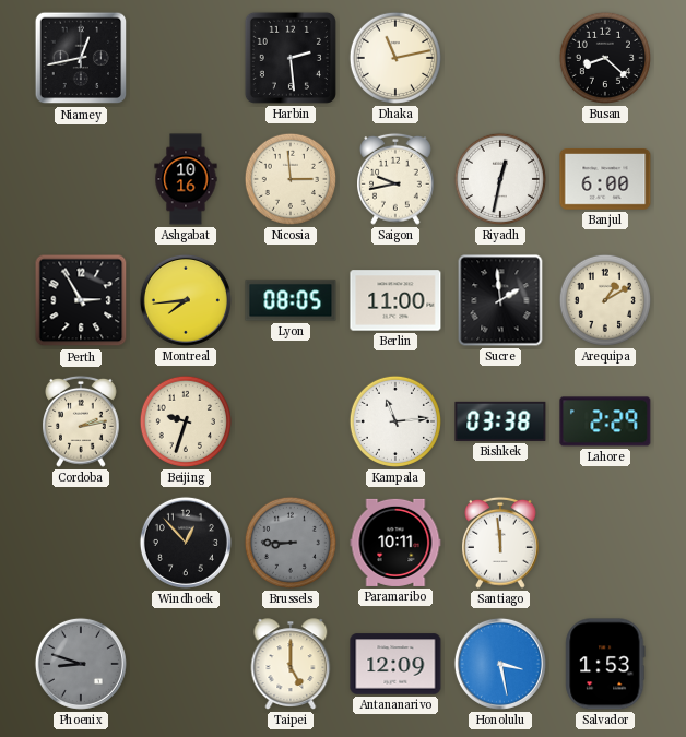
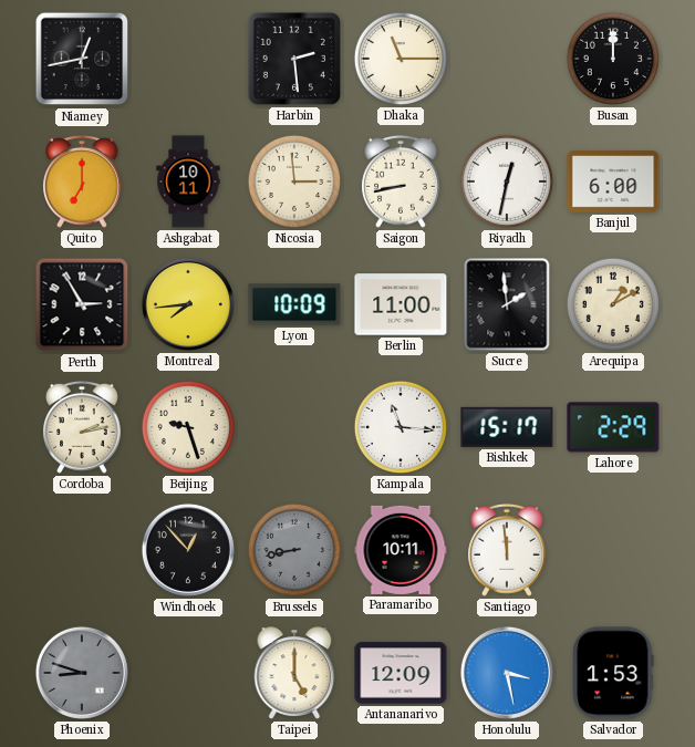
Dhaka: 11:13 -> 11:15
Busan: 8:22 -> 12:00
Quito: none -> 7:00
Ashgabat: 10:16 -> 10:11
Saigon: 9:43 -> 8:43
Lyon: 08:05 -> 10:09
Beijing: 9:33 -> 9:27
Kampala: 11:14 -> 11:16
Bishkek: 03:38 -> 15:17
Brussels: 8:45 -> 8:43
